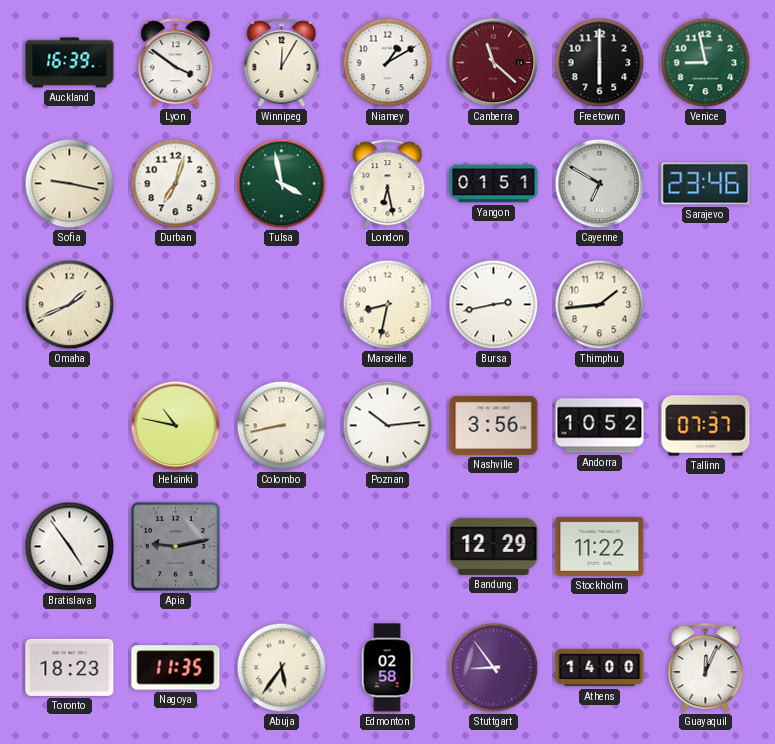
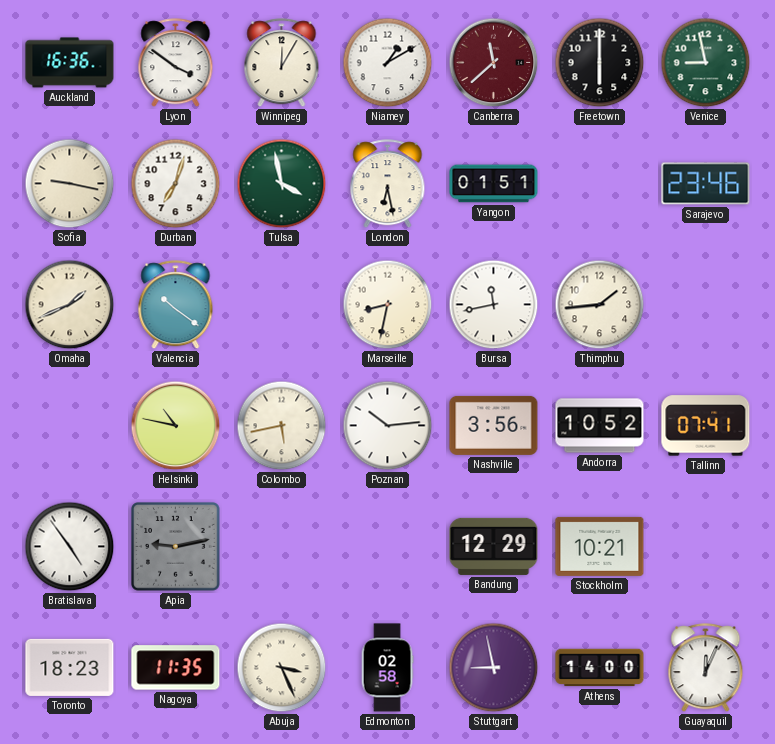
Auckland: 16:39 -> 16:36
Canberra: 11:22 -> 11:38
Cayenne: 6:50 -> none
Valencia: none -> 10:21
Bursa: 2:43 -> 11:43
Colombo: 8:43 -> 5:43
Tallinn: 07:37 -> 07:41
Stockholm: 11:22 -> 10:21
Abuja: 5:36 -> 3:26
Stuttgart: 8:54 -> 8:58
